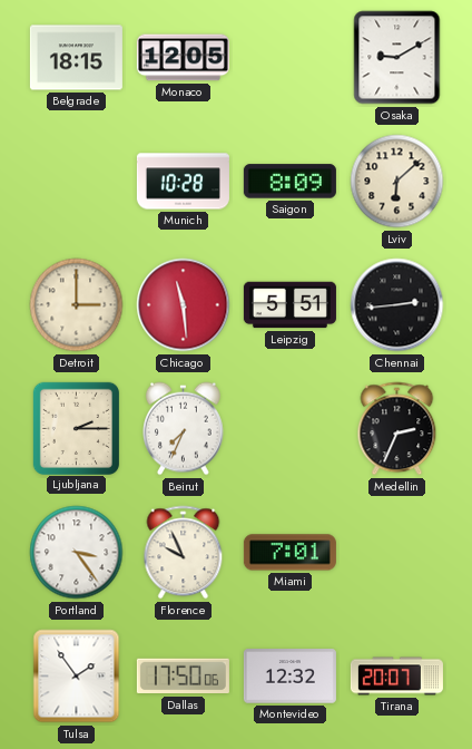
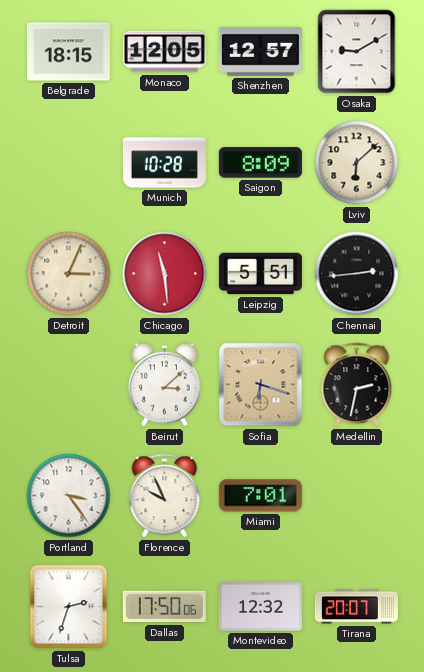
Shenzhen: none -> 12:57
Detroit: 3:00 -> 3:04
Ljubljana: 2:15 -> none
Beirut: 7:34 -> 3:08
Sofia: none -> 6:18
Medellin: 2:34 -> 2:32
Tulsa: 1:54 -> 2:33
